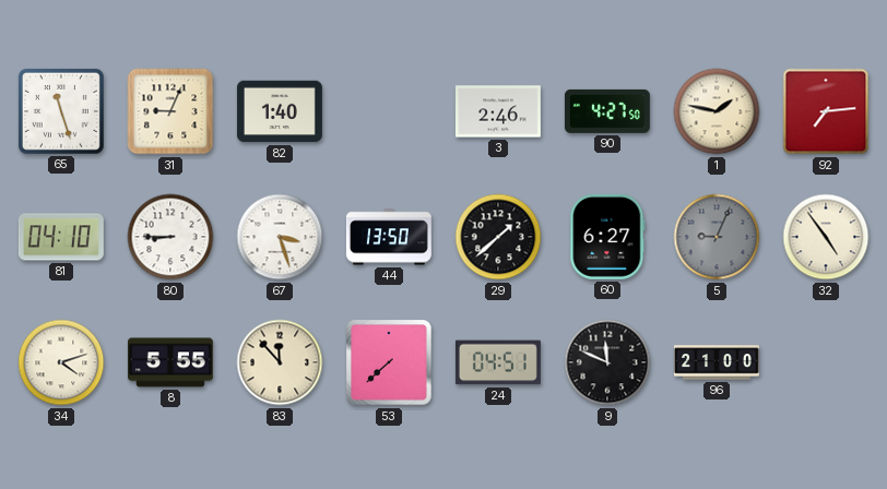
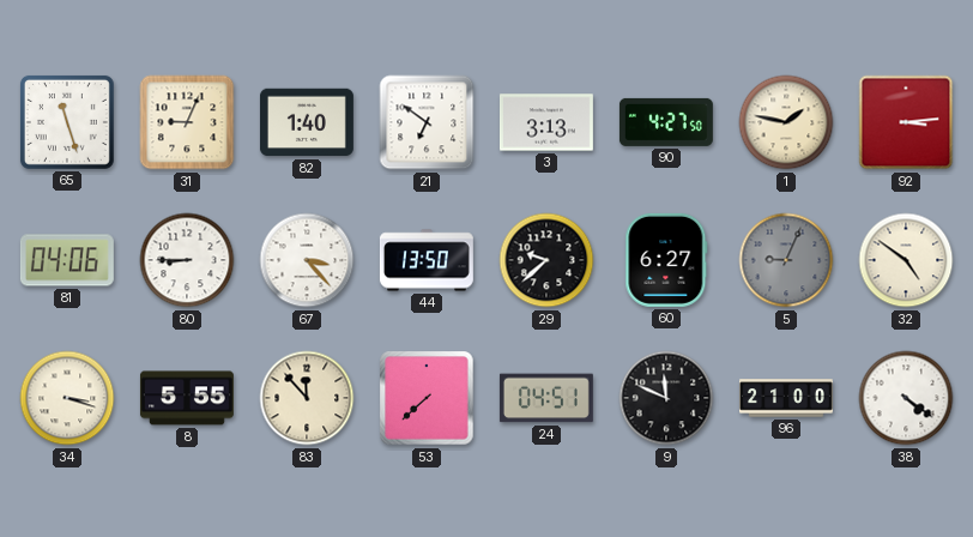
21: none -> 6:51
3: 2:46 -> 3:13
92: 7:14 -> 3:14
81: 04:10 -> 04:06
67: 3:27 -> 3:23
29: 1:38 -> 9:38
32: 4:54 -> 4:51
34: 4:12 -> 3:18
38: none -> 4:21
